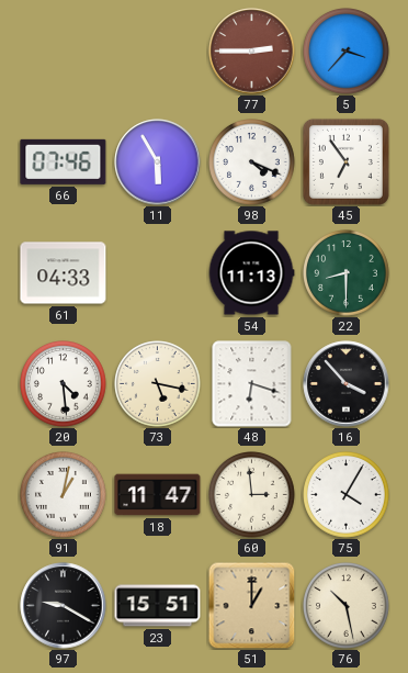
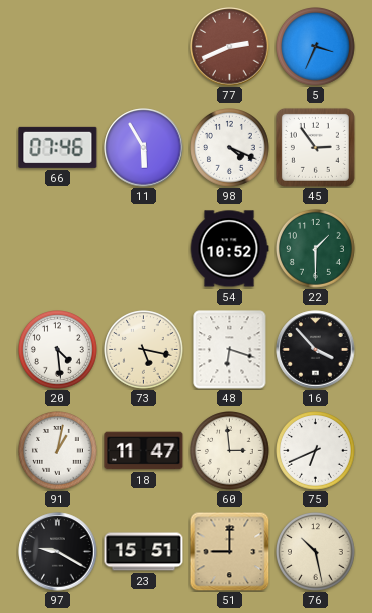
77: 2:45 -> 2:41
5: 3:37 -> 3:34
45: 6:54 -> 2:54
61: 04:33 -> none
54: 11:13 -> 10:52
22: 8:30 -> 1:30
75: 4:05 -> 6:41
51: 1:00 -> 9:00
